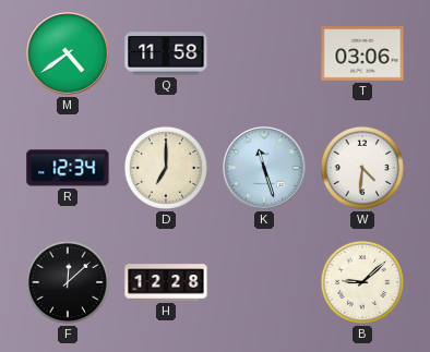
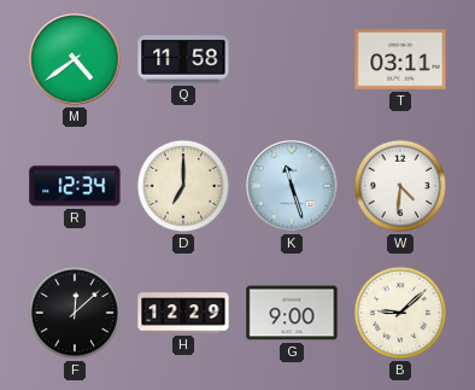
T: 03:06 -> 03:11
H: 12:28 -> 12:29
G: none -> 9:00
